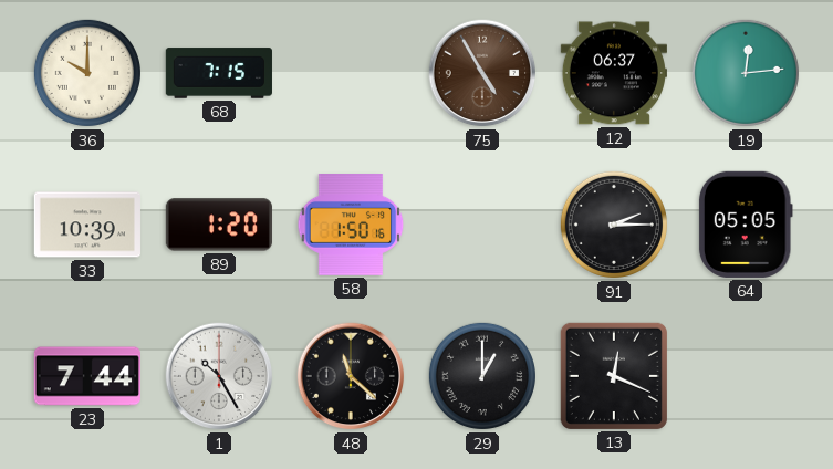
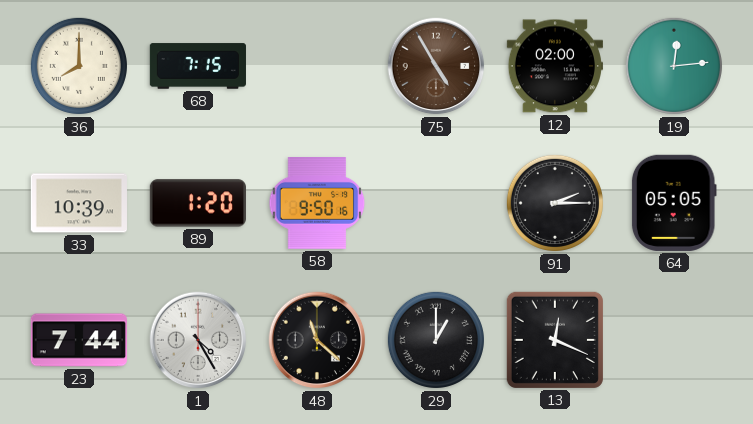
36: 10:00 -> 8:00
12: 06:37 -> 02:00
58: 1:50 -> 9:50
1: 10:25 -> 4:25
